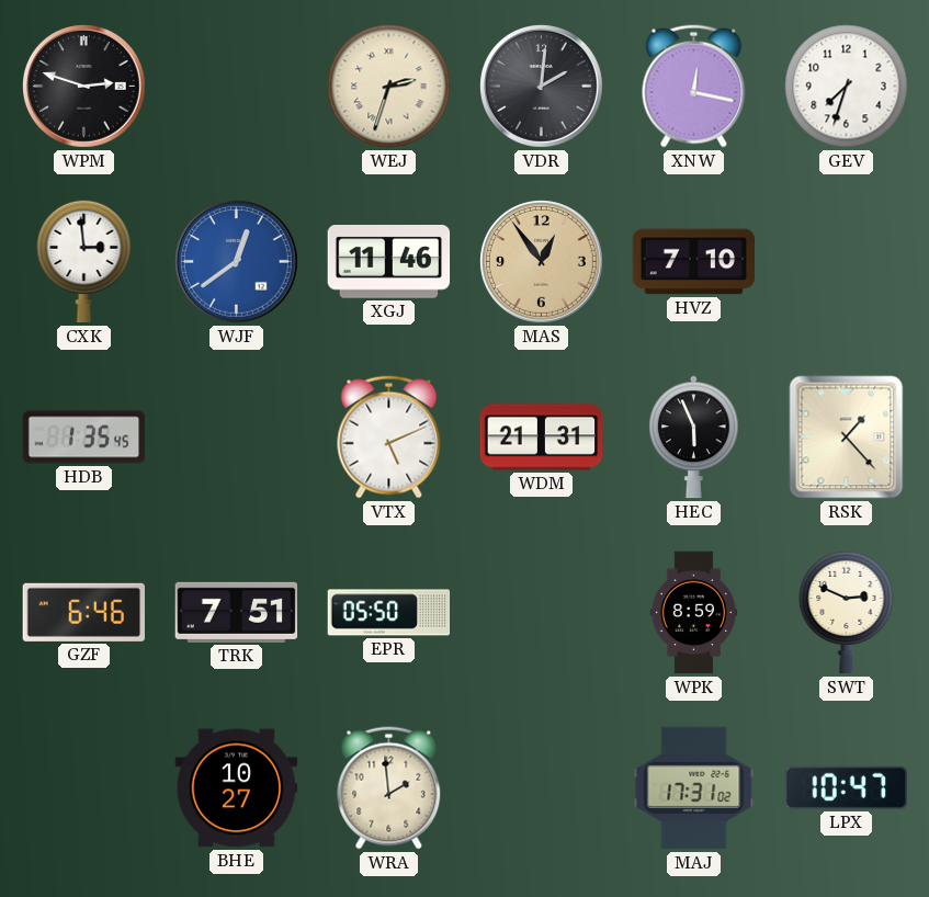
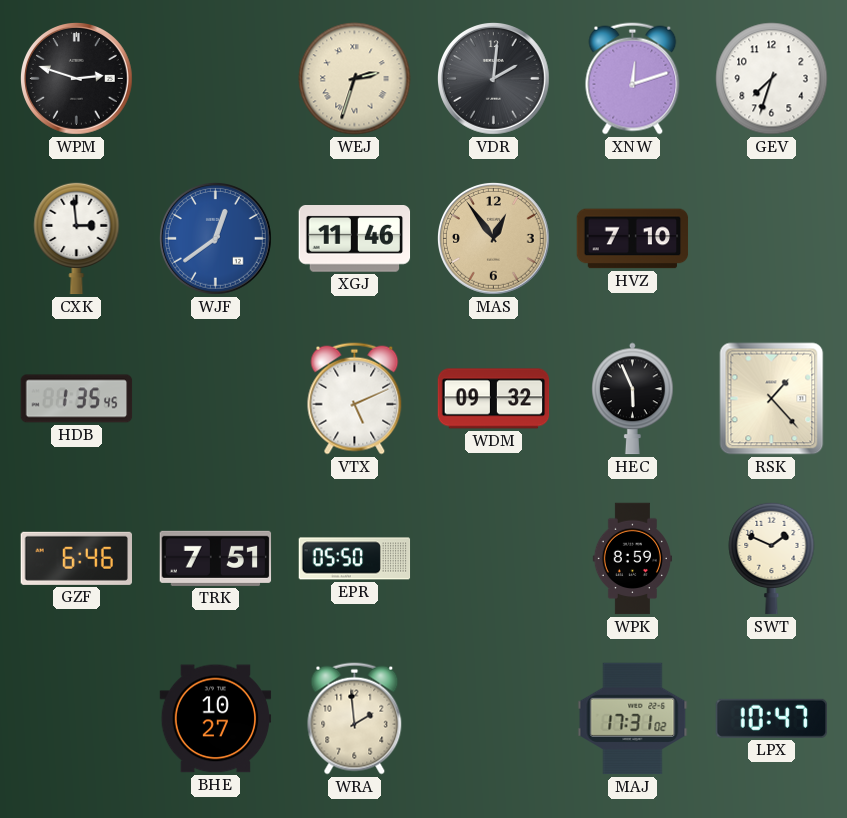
XNW: 12:17 -> 12:12
WDM: 21:31 -> 09:32
SWT: 2:49 -> 1:49
